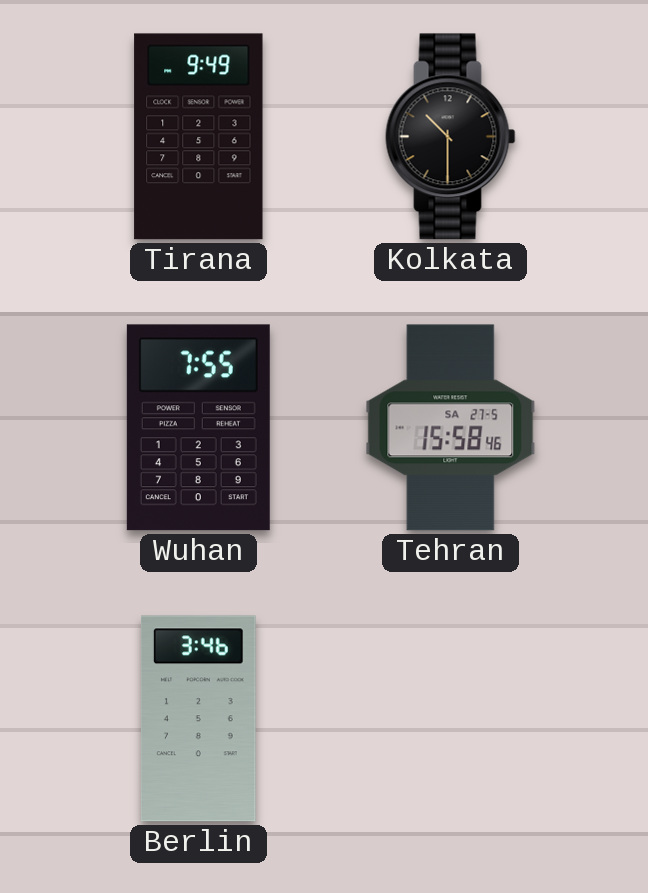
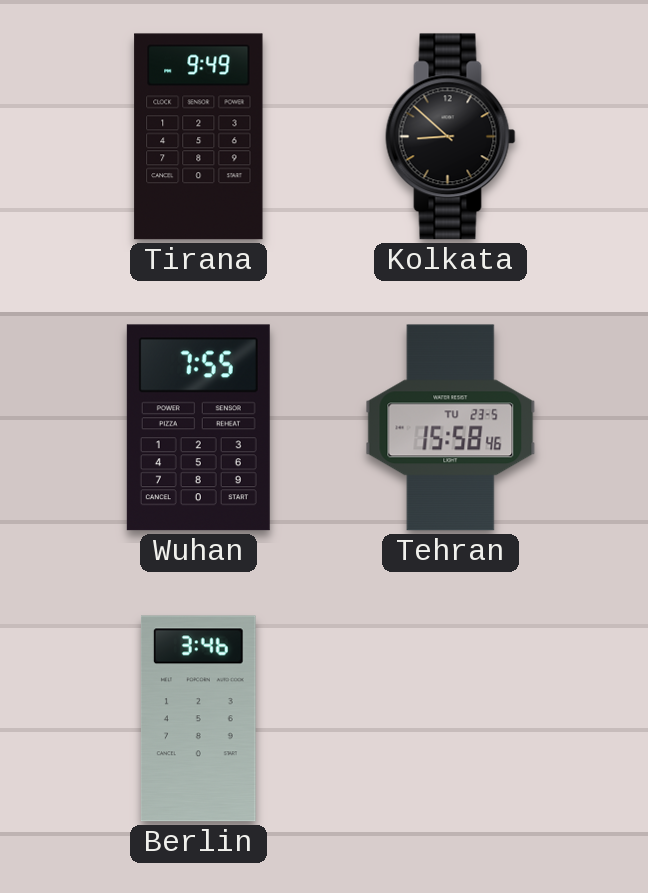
Kolkata: 10:30 -> 8:52
Tehran date: SA 27-5 -> TU 23-5
